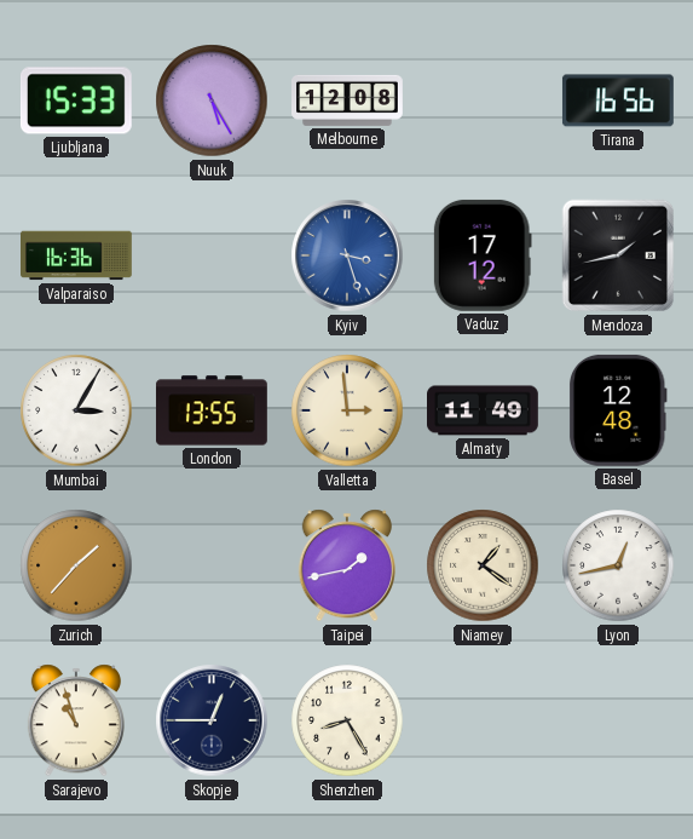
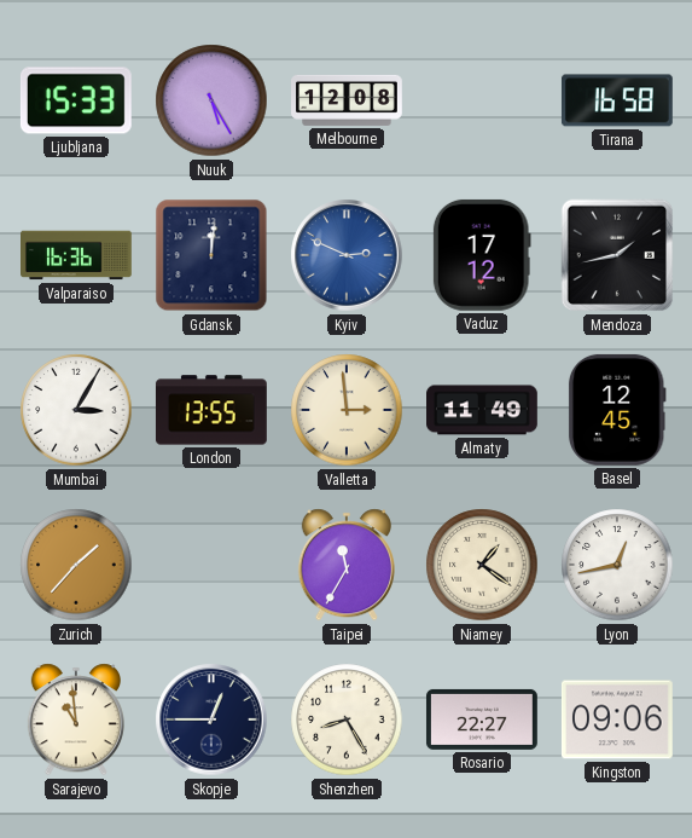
Tirana: 16:56 -> 16:58
Gdansk: none -> 12:01
Kyiv: 3:27 -> 2:49
Basel: 12:48 -> 12:45
Taipei: 1:43 -> 11:35
Sarajevo: 10:57 -> 10:59
Rosario: none -> 22:27
Kingston: none -> 09:06
